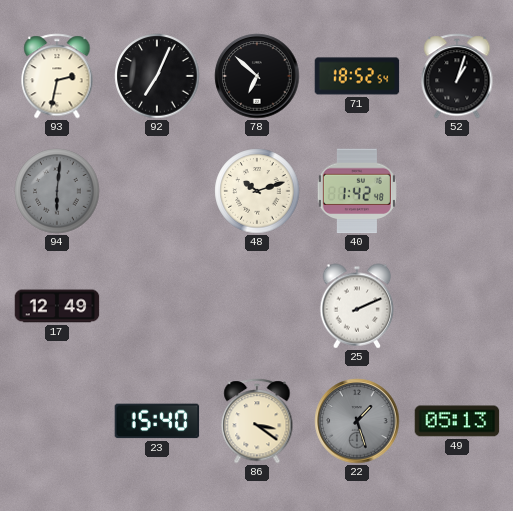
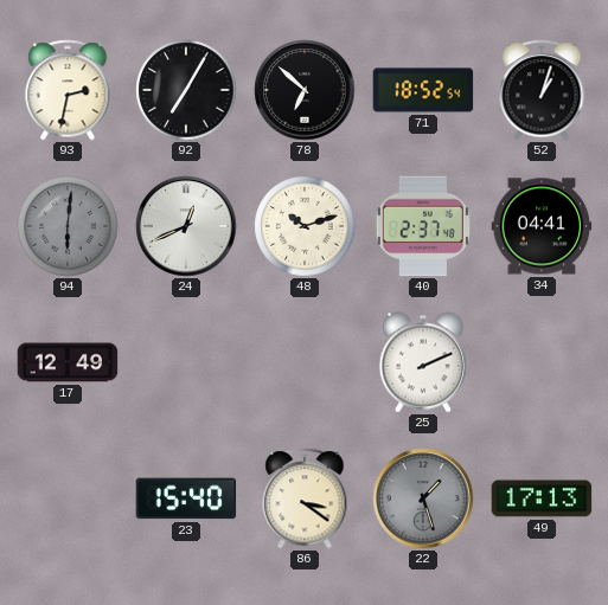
92: 7:04 -> 7:05
24: none -> 12:41
40: 1:42 -> 2:37
34: none -> 04:41
49: 05:13 -> 17:13
